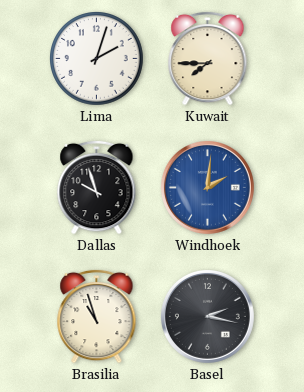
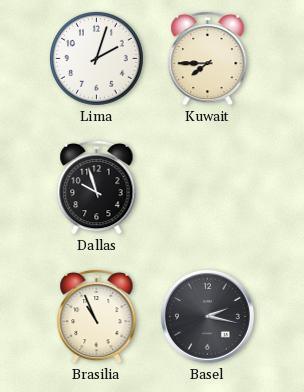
Windhoek: 2:01 -> none
Brasilia: 10:57 -> 10:56
